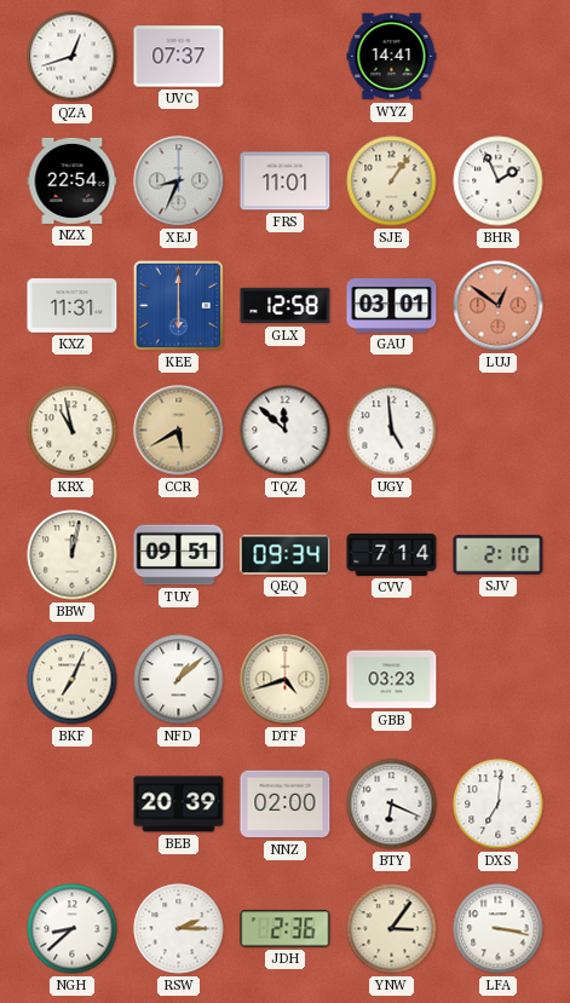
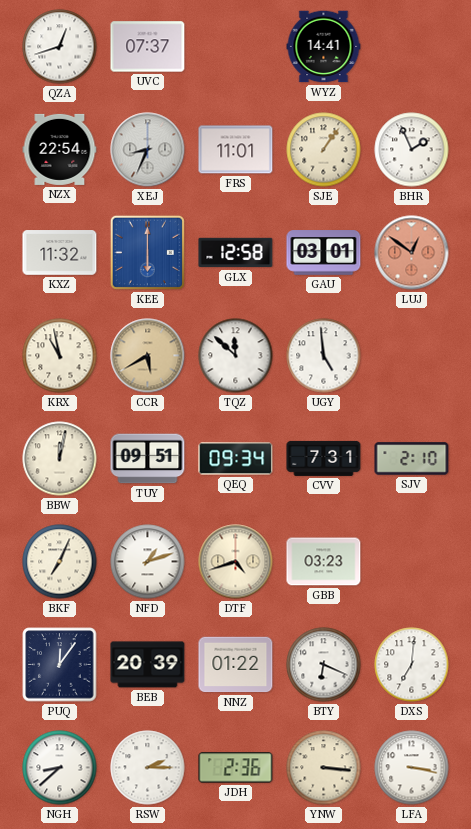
KXZ: 11:31 -> 11:32
CVV: 7:14 -> 7:31
NFD: 1:08 -> 1:12
PUQ: none -> 12:06
NNZ: 02:00 -> 01:22
YNW: 3:06 -> 3:16
